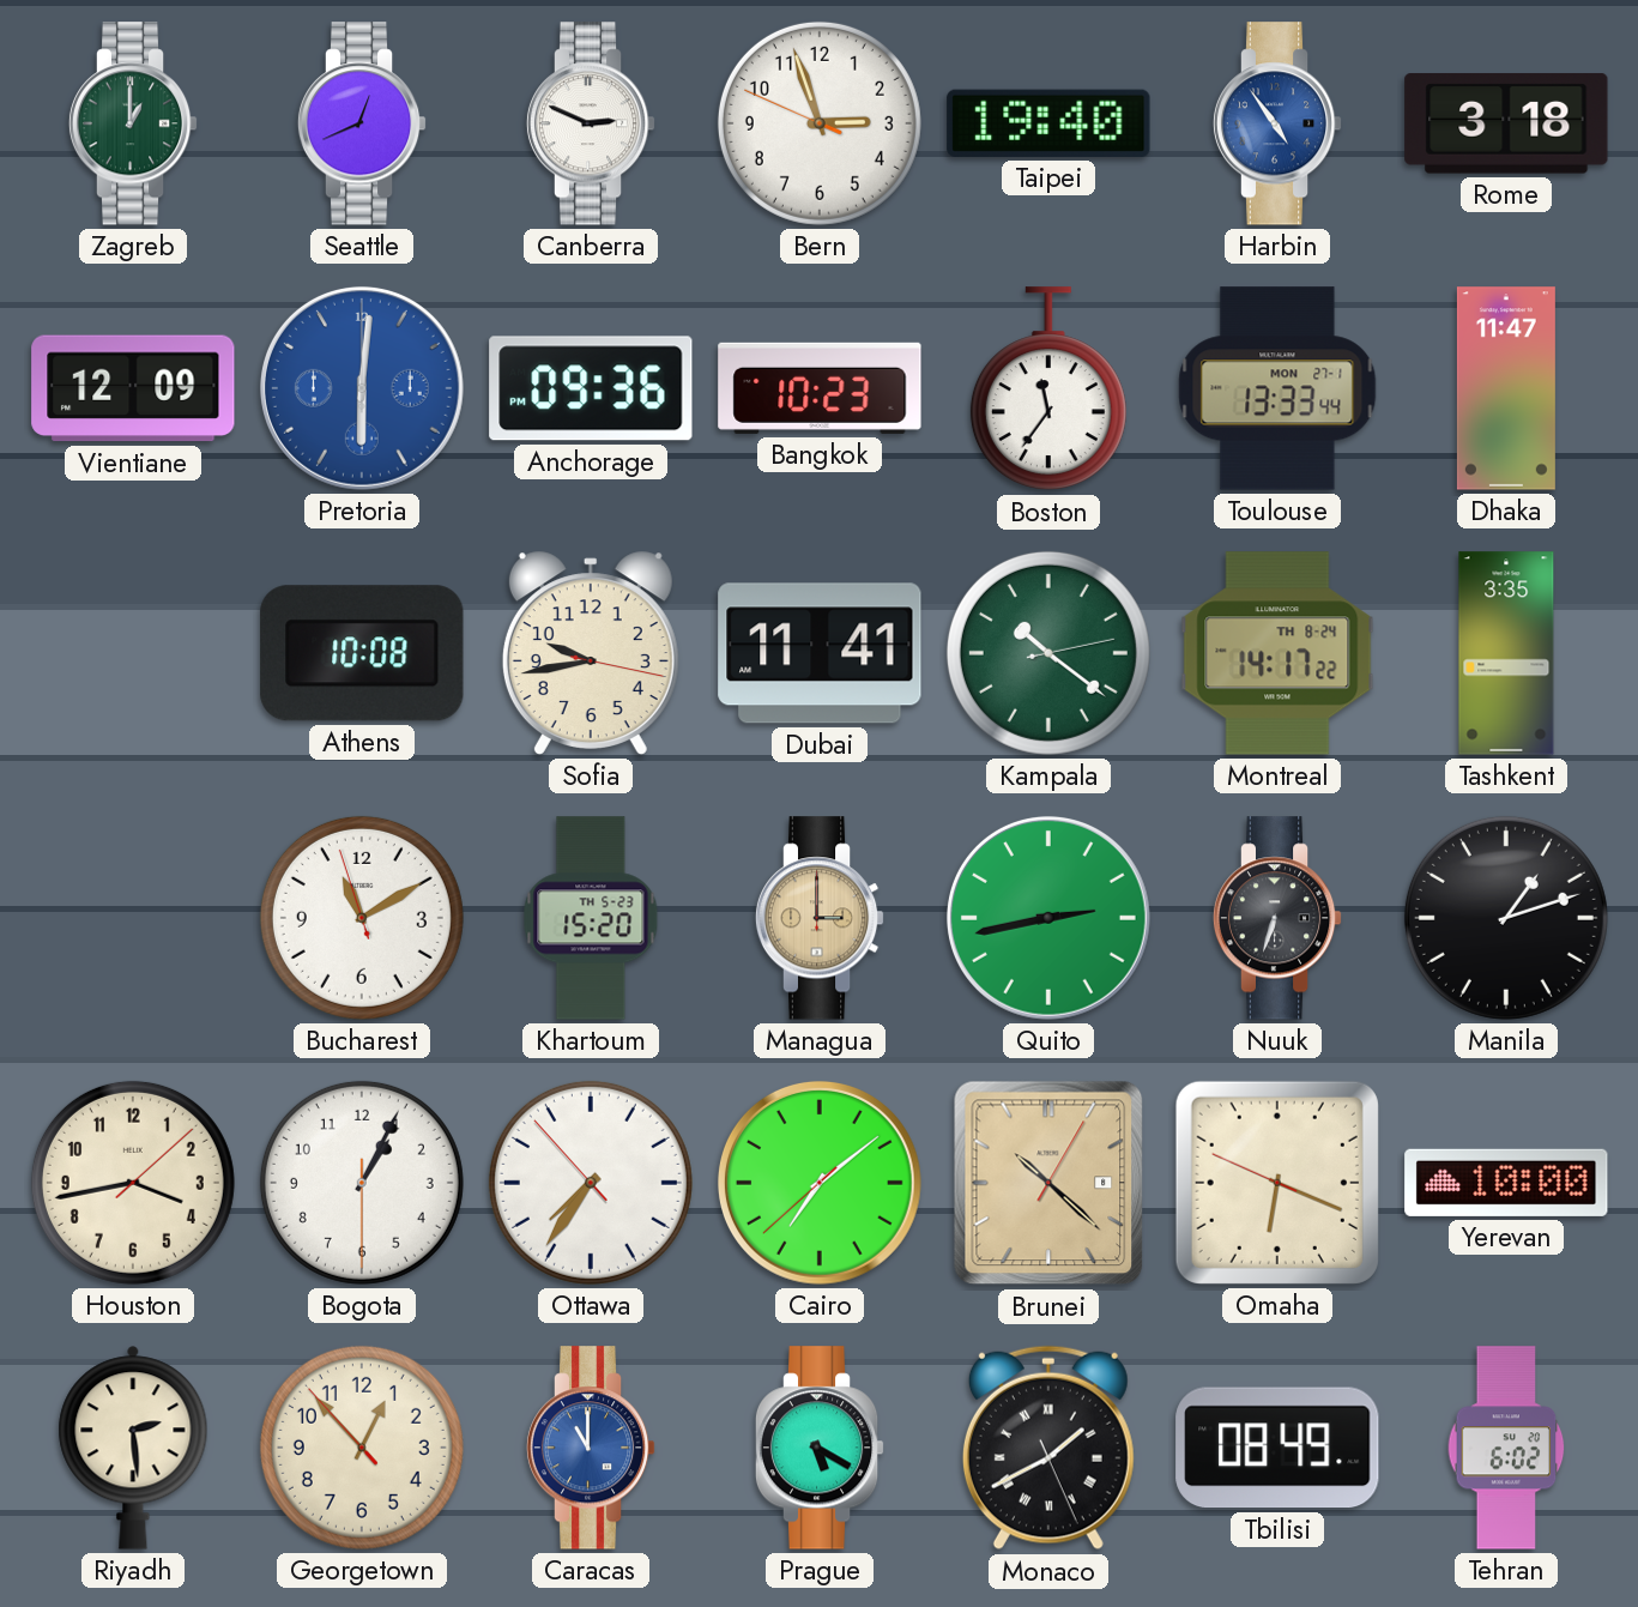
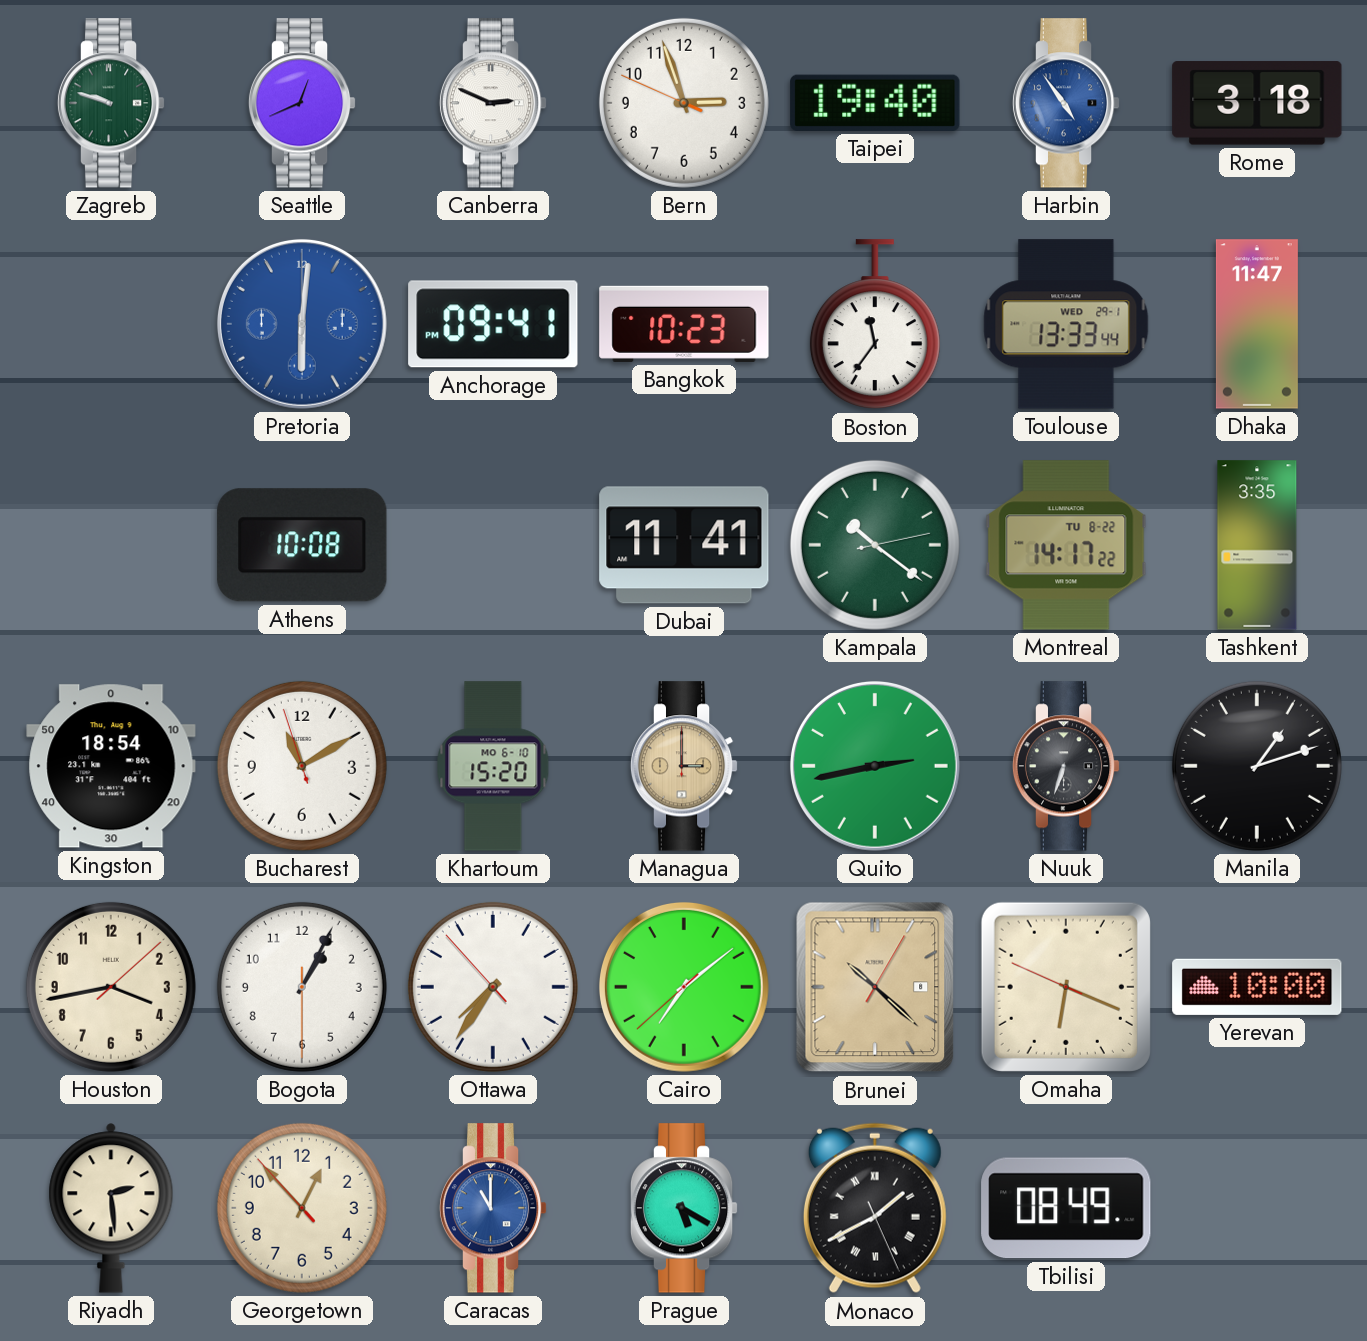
Zagreb: 1:00 -> 9:48
Vientiane: 12:09 -> none
Anchorage: 09:36 -> 09:41
Toulouse date: MON 27-1 -> WED 29-1
Sofia: 9:43 -> none
Montreal date: TH 8-24 -> TU 8-22
Kingston: none -> 18:54
Khartoum date: TH 5-23 -> MO 6-10
Tehran: 6:02 -> none
